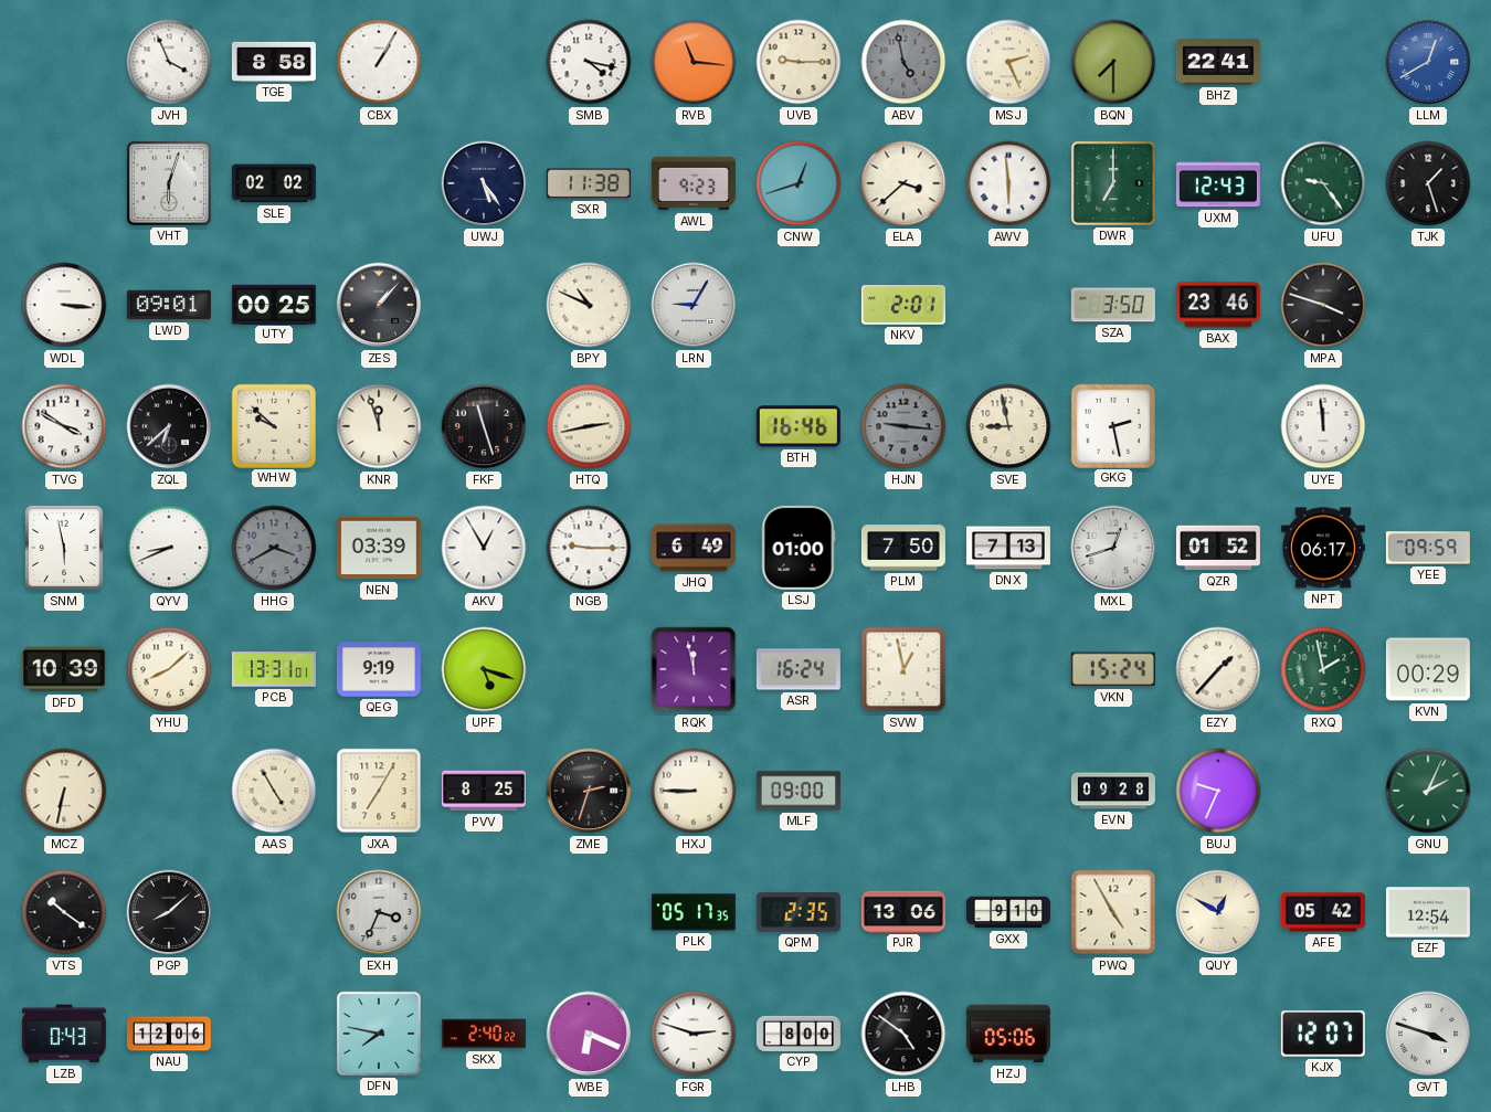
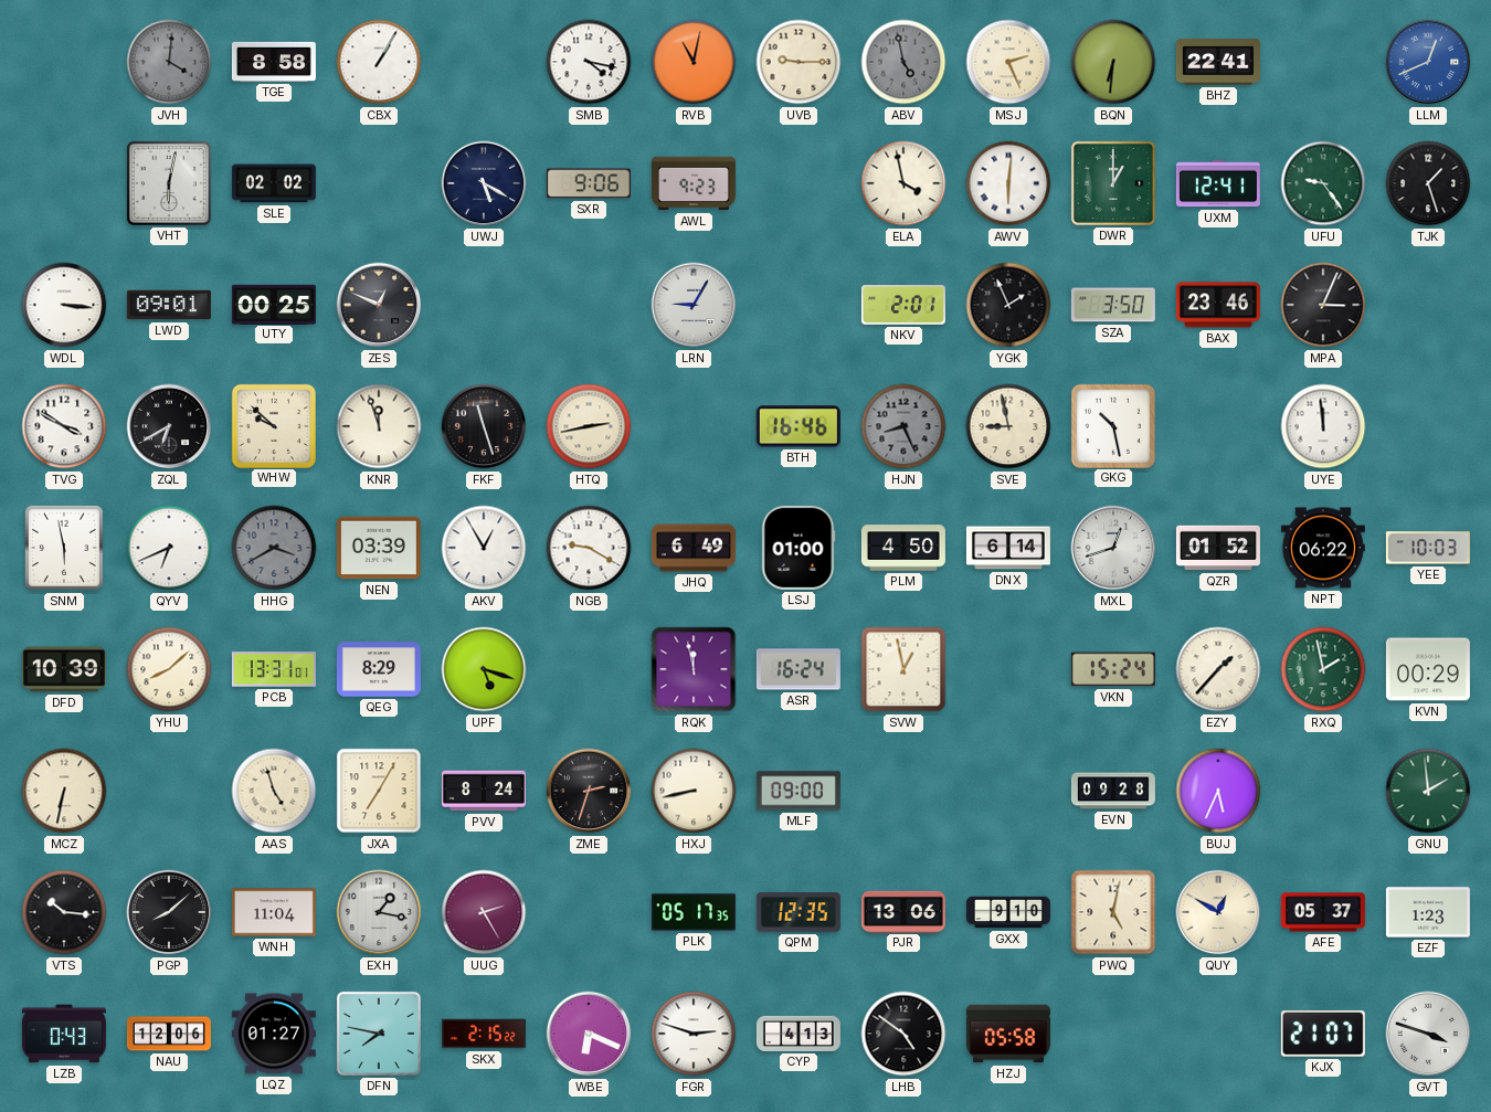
JVH: 3:56 -> 4:01
JVH dial: white -> grey
RVB: 11:16 -> 11:02
BQN: 7:30 -> 6:31
LLM: 12:40 -> 12:41
VHT: 6:03 -> 6:02
UWJ: 5:24 -> 5:20
SXR: 11:38 -> 9:06
CNW: 12:42 -> none
ELA: 3:38 -> 3:58
AWV: 5:59 -> 6:01
DWR: 7:00 -> 1:00
UXM: 12:43 -> 12:41
ZES: 1:07 -> 12:49
BPY: 10:49 -> none
YGK: none -> 1:56
MPA: 3:48 -> 3:04
ZQL: 6:38 -> 6:40
HJN: 9:16 -> 8:26
GKG: 2:28 -> 10:28
QYV: 8:41 -> 6:41
NGB: 9:15 -> 9:20
PLM: 7:50 -> 4:50
DNX: 7:13 -> 6:14
NPT: 06:17 -> 06:22
YEE: 09:59 -> 10:03
QEG: 9:19 -> 8:29
AAS: 4:55 -> 4:57
PVV: 8:25 -> 8:24
HXJ: 8:45 -> 8:43
BUJ: 9:34 -> 5:34
GNU: 2:04 -> 1:59
VTS: 10:21 -> 10:16
WNH: none -> 11:04
EXH: 3:34 -> 1:17
UUG: none -> 2:25
QPM: 2:35 -> 12:35
PWQ: 4:55 -> 5:02
AFE: 05:42 -> 05:37
EZF: 12:54 -> 1:23
LQZ: none -> 01:27
SKX: 2:40 -> 2:15
CYP: 8:00 -> 4:13
HZJ: 05:06 -> 05:58
KJX: 12:07 -> 21:07
